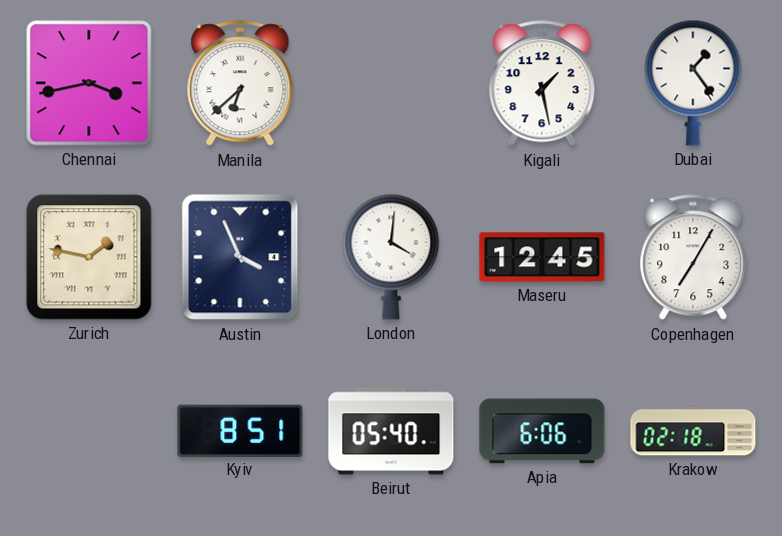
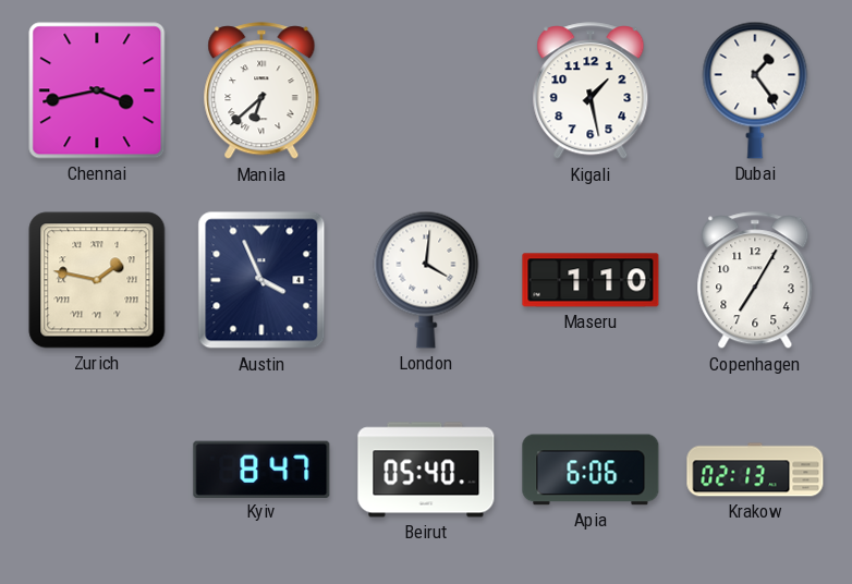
Maseru: 12:45 -> 1:10
Kyiv: 8:51 -> 8:47
Krakow: 02:18 -> 02:13
